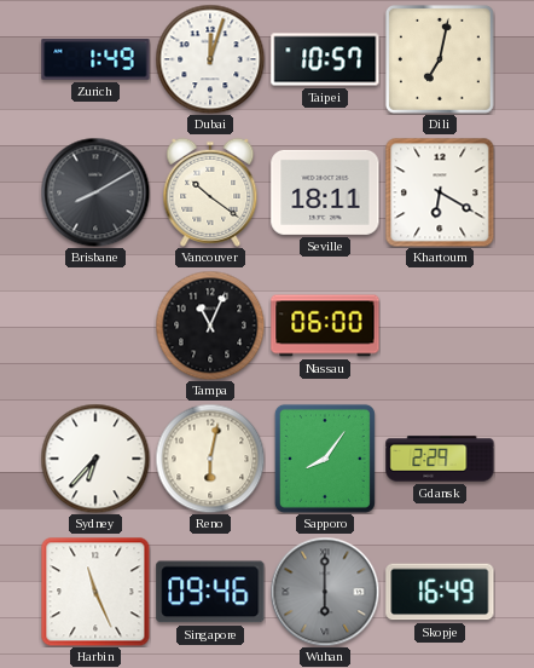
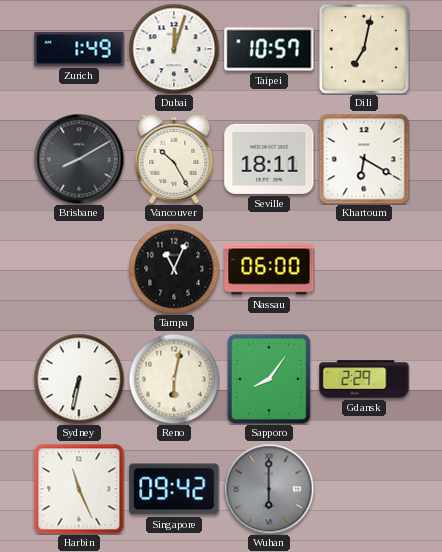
Vancouver: 10:21 -> 10:25
Sydney: 6:37 -> 6:32
Singapore: 09:46 -> 09:42
Skopje: 16:49 -> none
